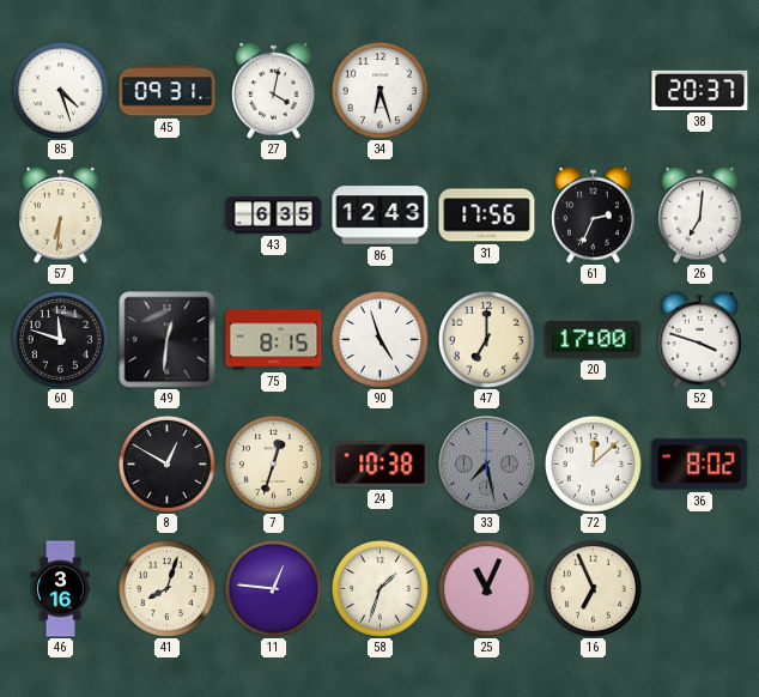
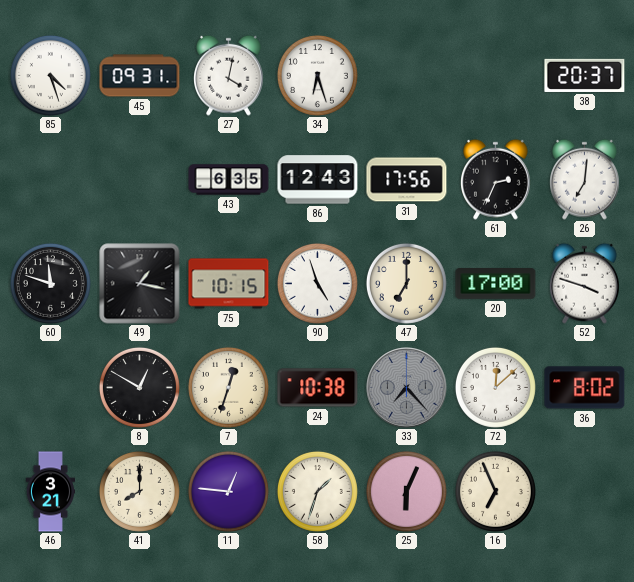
57: 6:31 -> none
49: 12:31 -> 1:17
75: 8:15 -> 10:15
33: 7:28 -> 7:23
46: 3:16 -> 3:21
41: 8:03 -> 8:00
25: 11:04 -> 6:04
